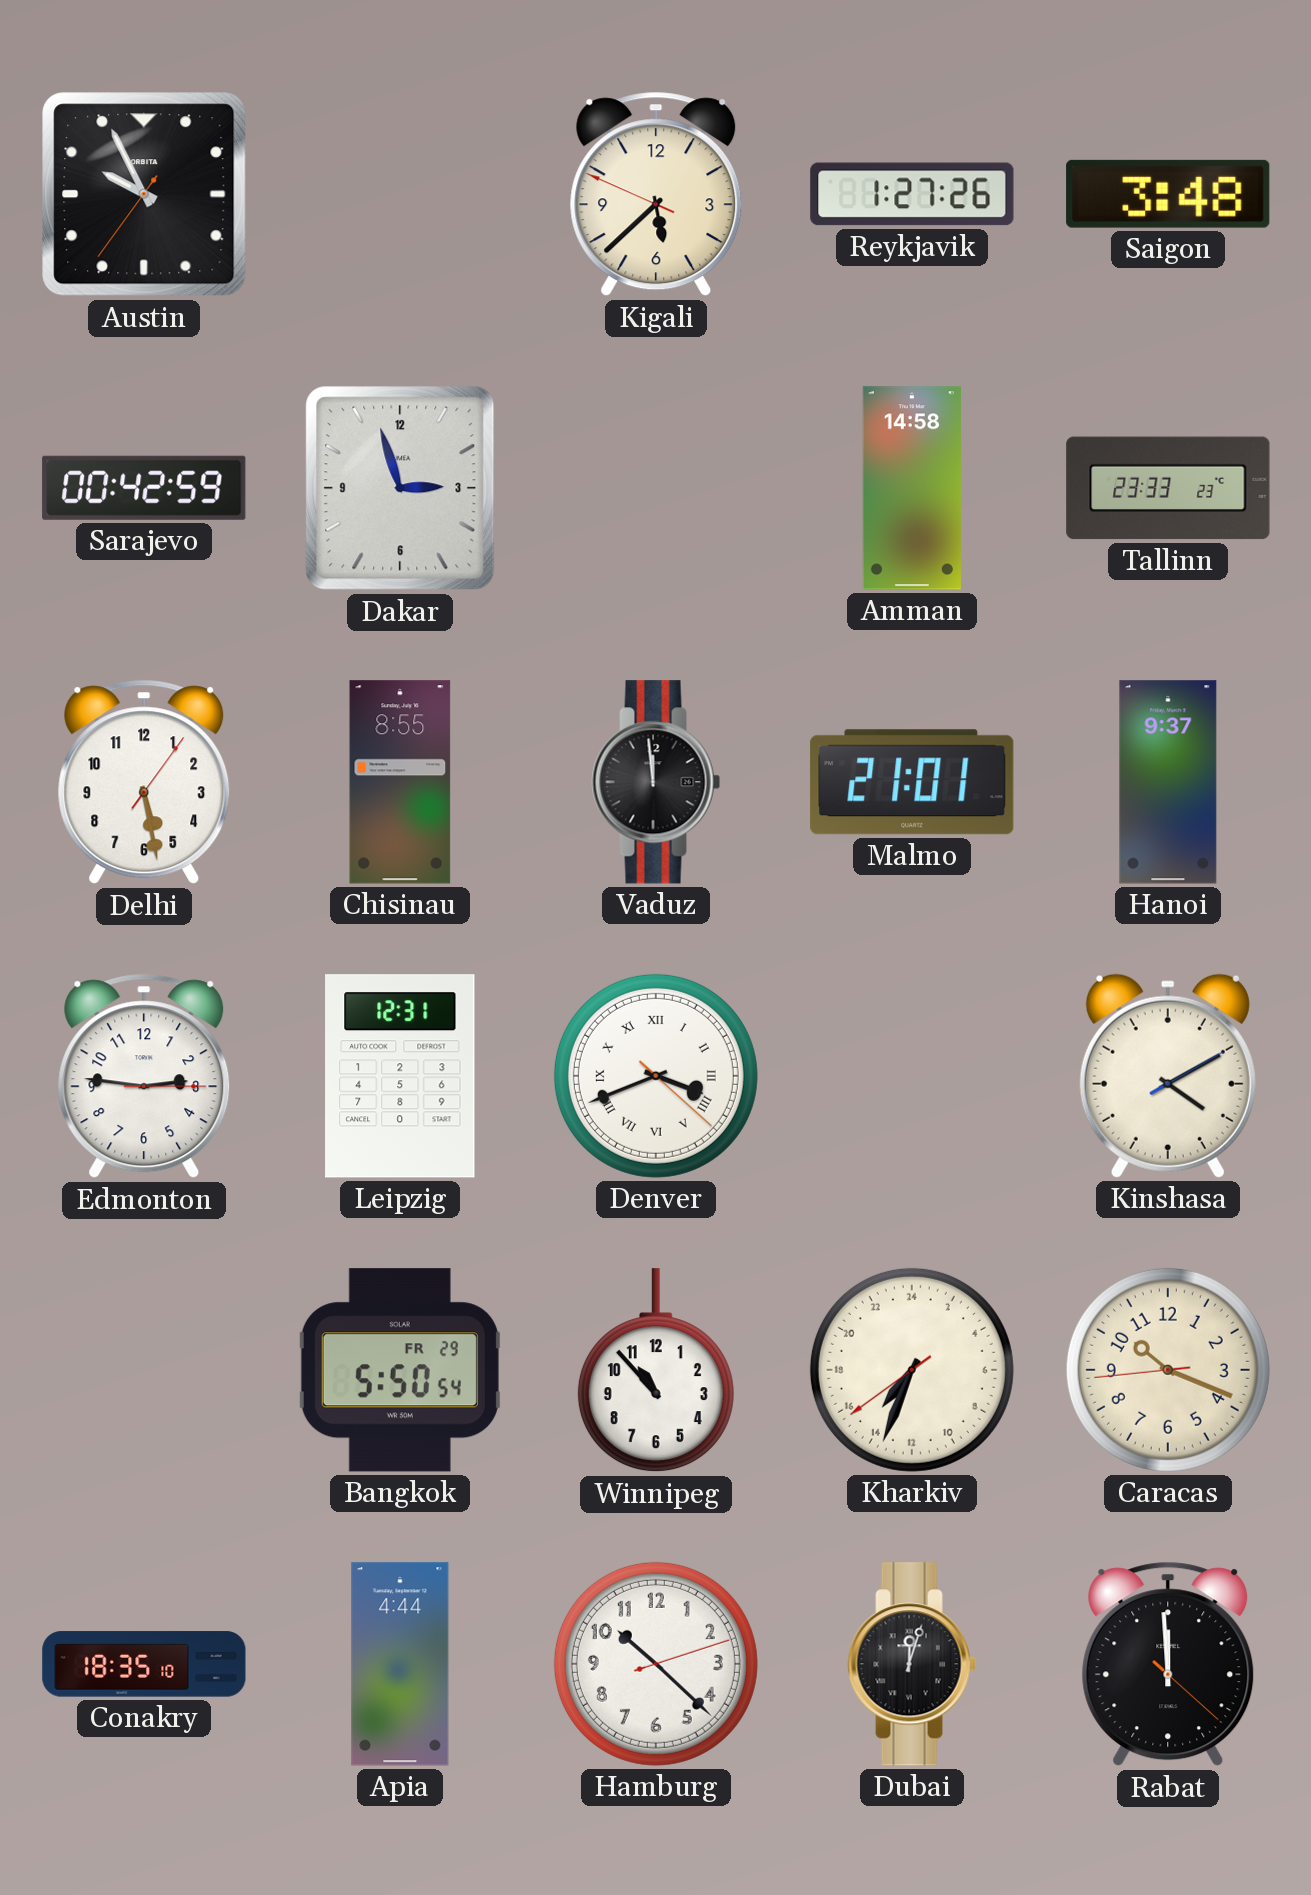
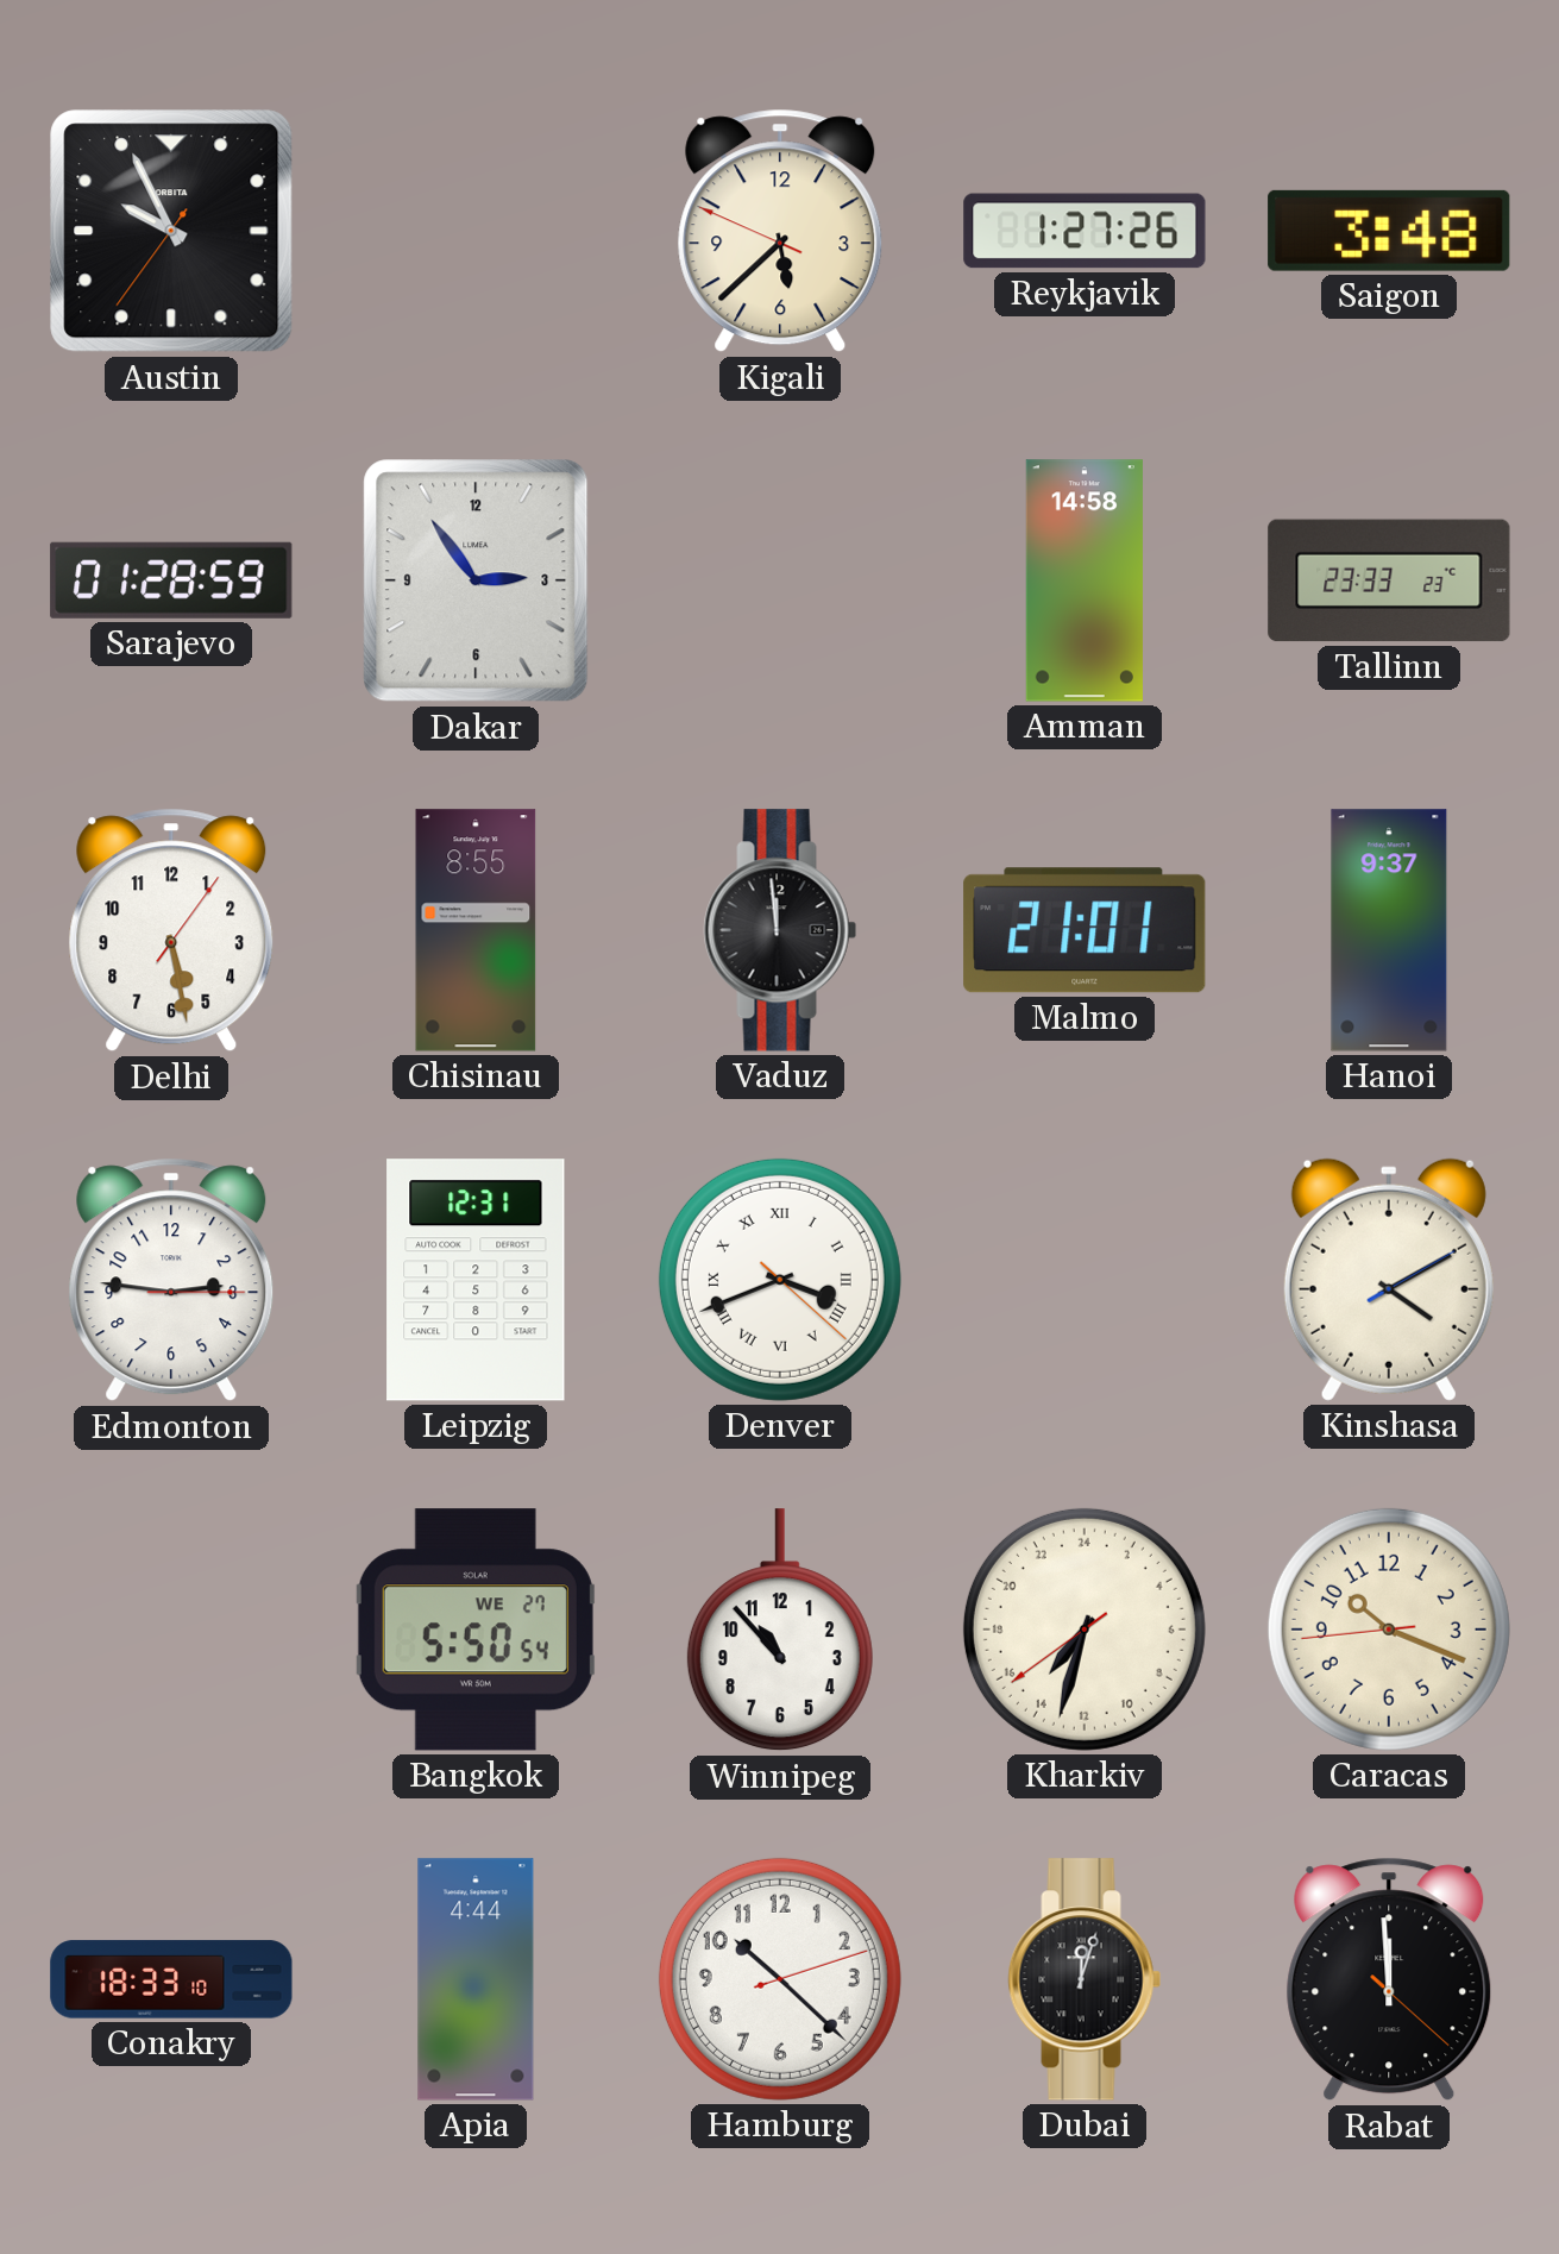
Sarajevo: 00:42 -> 01:28
Dakar: 2:57 -> 2:54
Bangkok date: FR 29 -> WE 27
Kharkiv: 14:33 -> 14:32
Conakry: 18:35 -> 18:33
